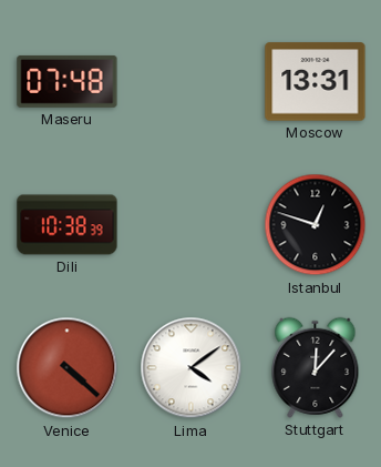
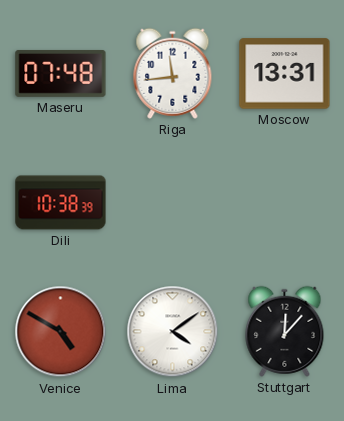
Riga: none -> 11:44
Istanbul: 12:48 -> none
Venice: 4:22 -> 4:50
